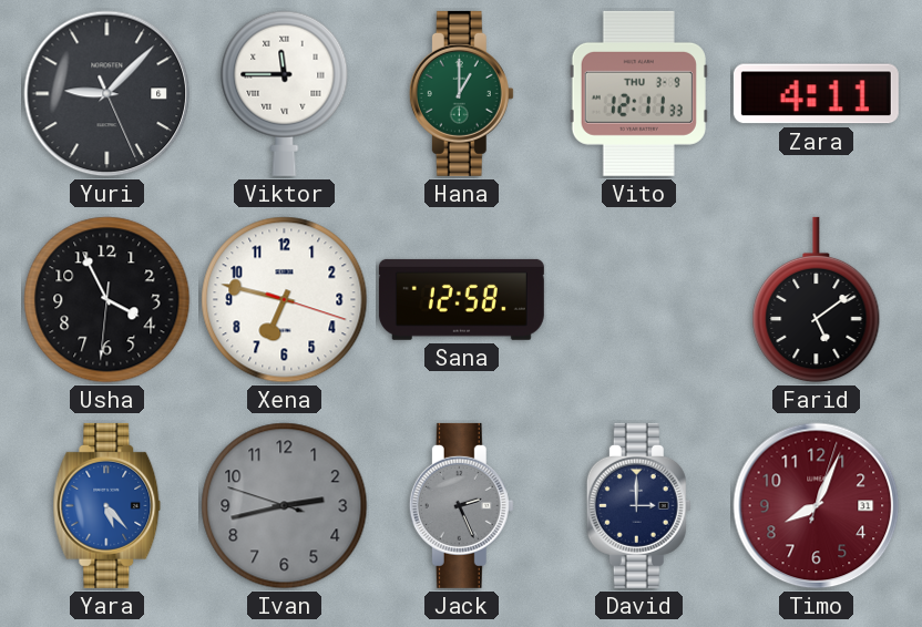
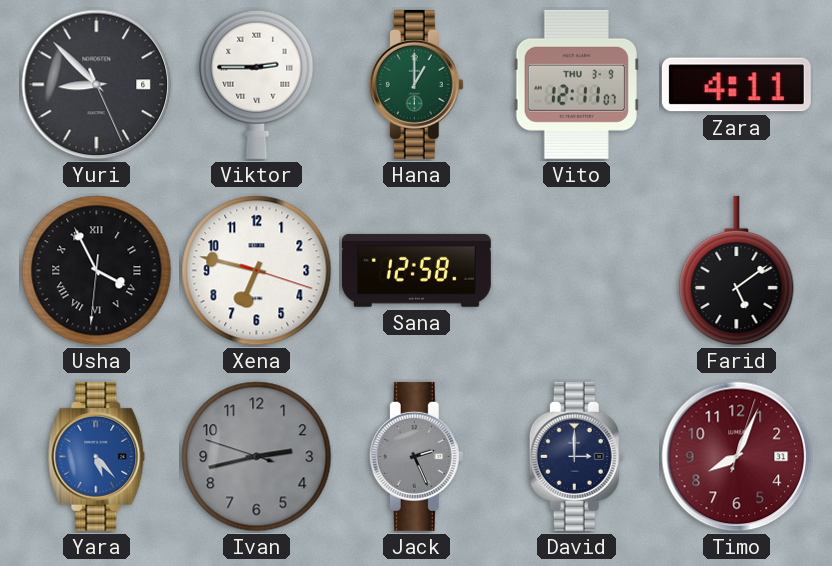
Yuri: 9:07 -> 8:52
Viktor: 11:45 -> 2:45
Vito: 12:11:33 -> 12:11:07
Usha numerals: Arabic -> Roman
